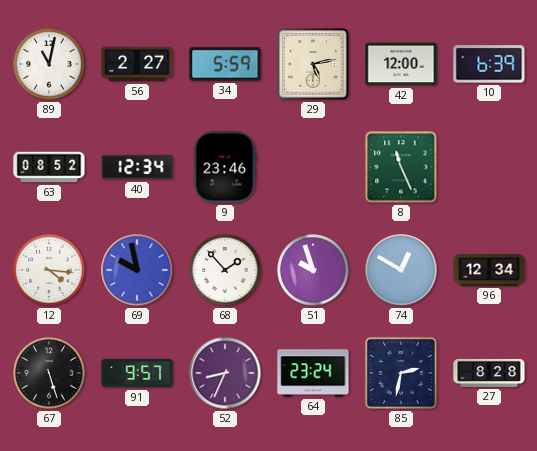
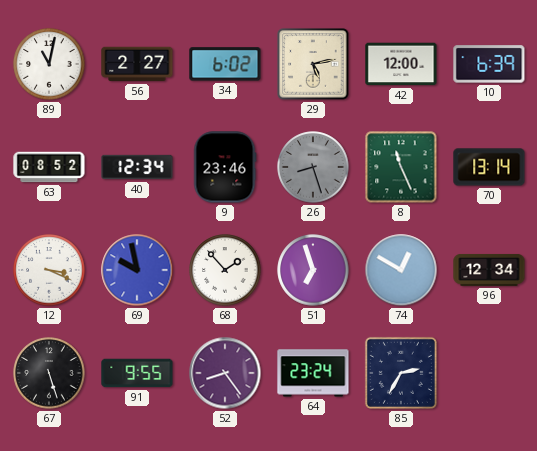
34: 5:59 -> 6:02
26: none -> 8:27
70: none -> 13:14
12: 4:16 -> 3:19
51: 9:57 -> 6:57
91: 9:57 -> 9:55
52: 8:34 -> 8:24
85: 2:32 -> 2:35
27: 8:28 -> none
